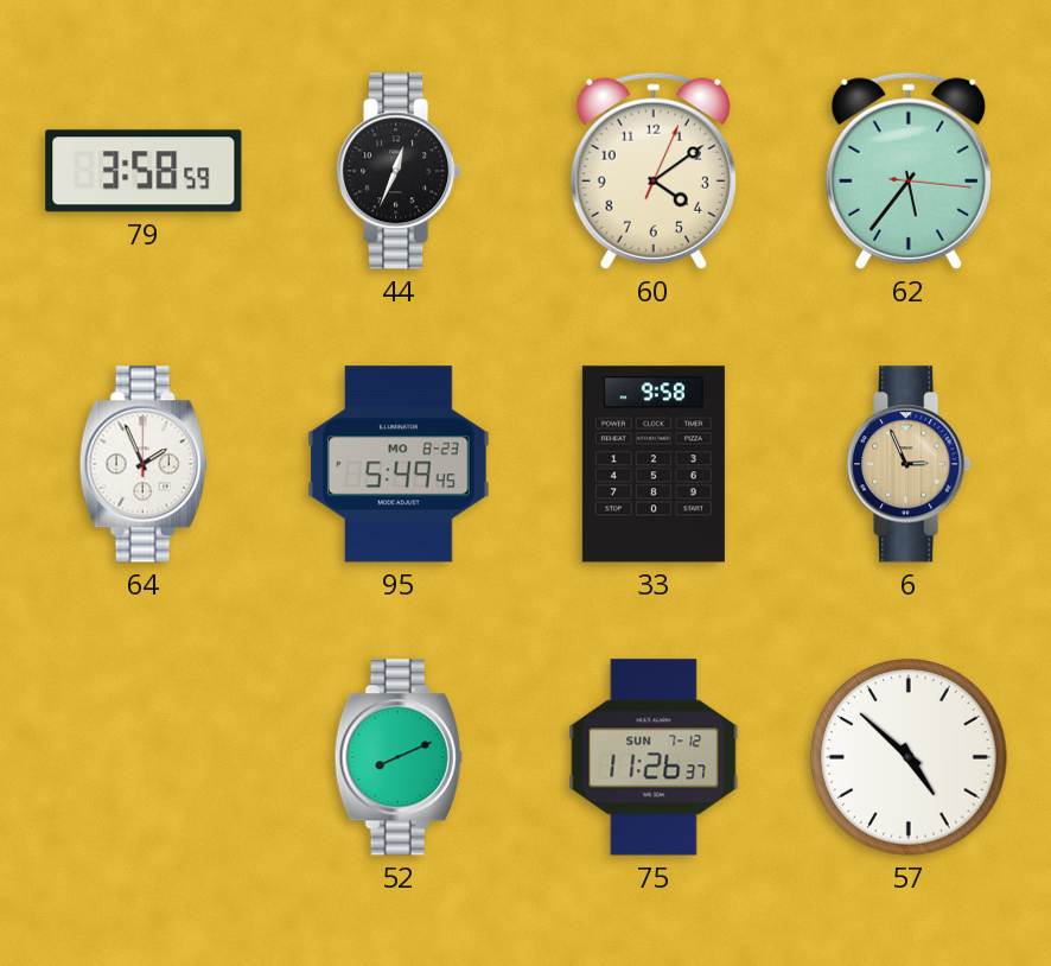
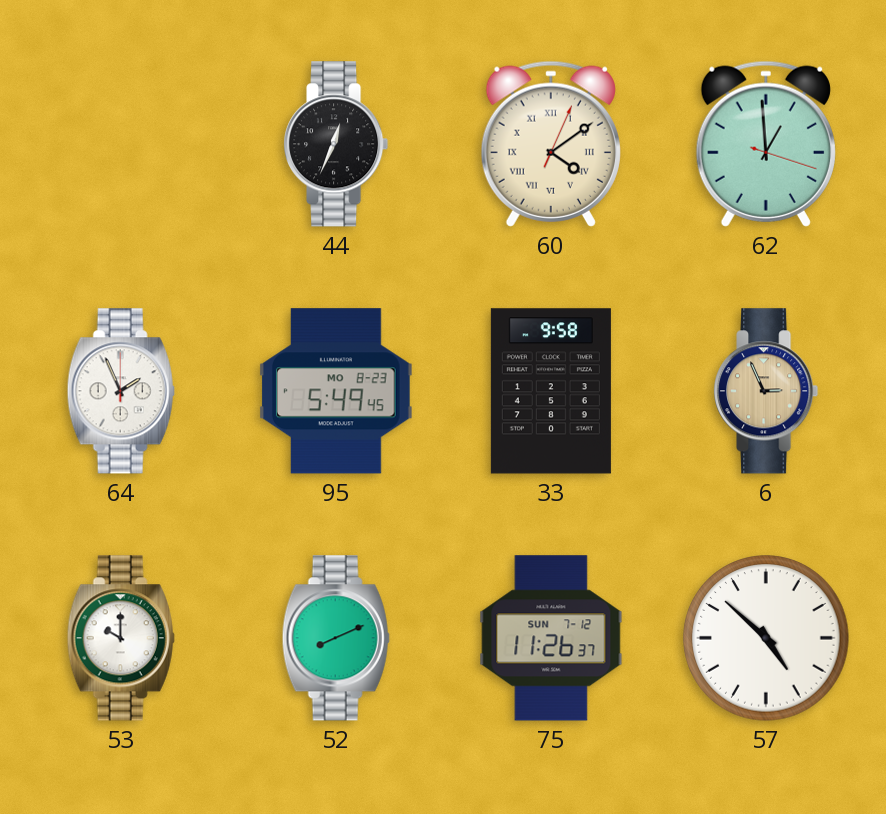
79: 3:58 -> none
60 numerals: Arabic -> Roman
62: 5:36 -> 12:59
53: none -> 10:00
